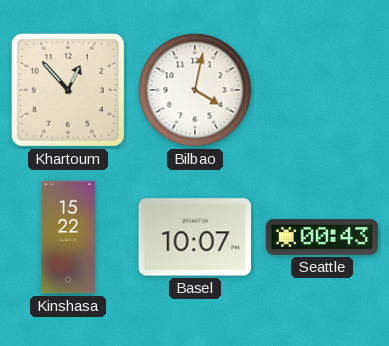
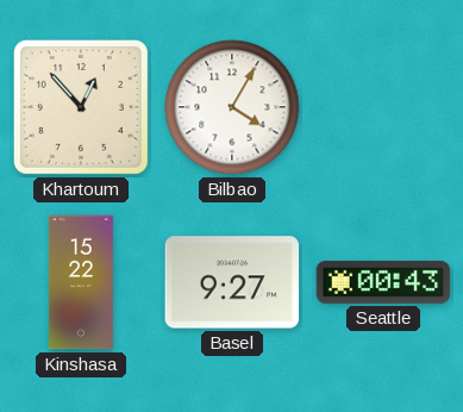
Bilbao: 4:02 -> 4:05
Basel: 10:07 -> 9:27
